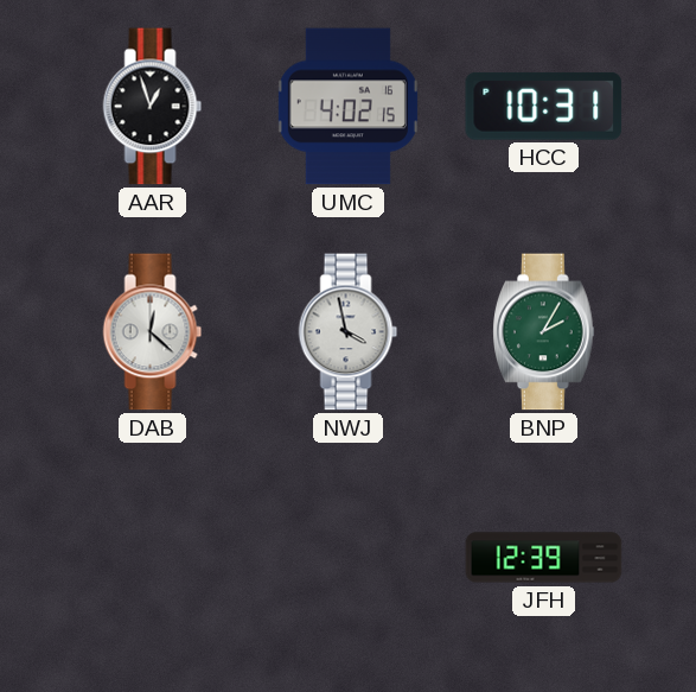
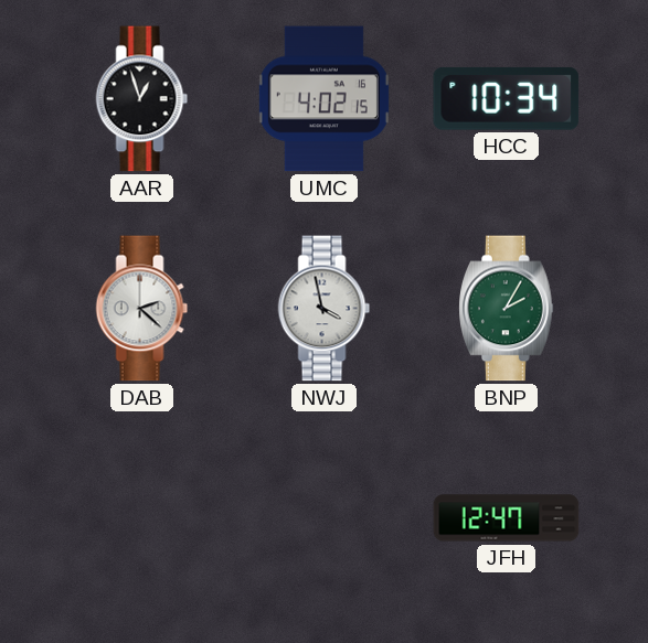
HCC: 10:31 -> 10:34
DAB: 12:22 -> 2:22
JFH: 12:39 -> 12:47
